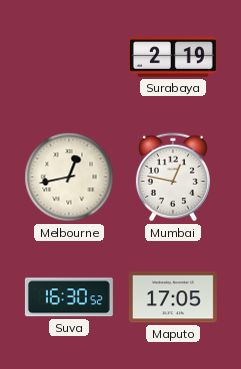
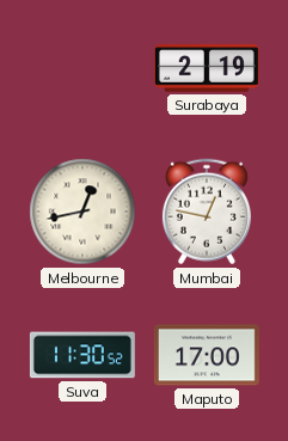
Suva: 16:30 -> 11:30
Maputo: 17:05 -> 17:00
